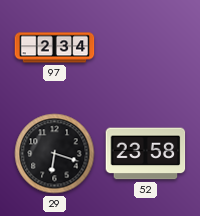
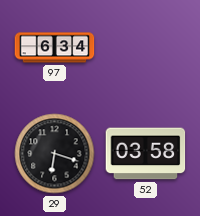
97: 2:34 -> 6:34
52: 23:58 -> 03:58
